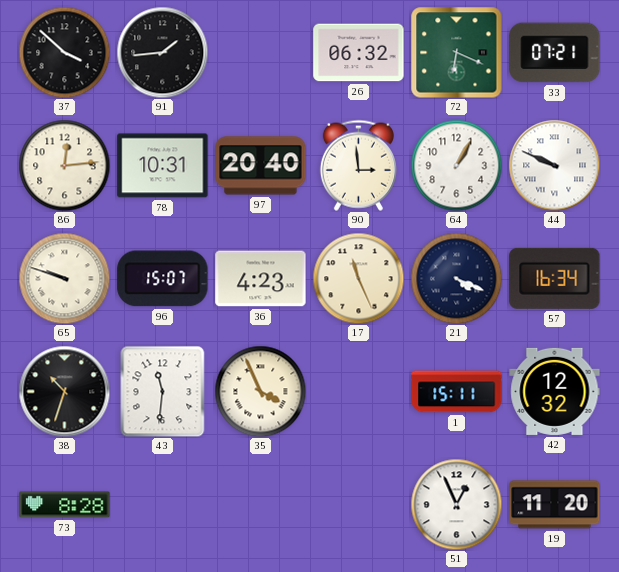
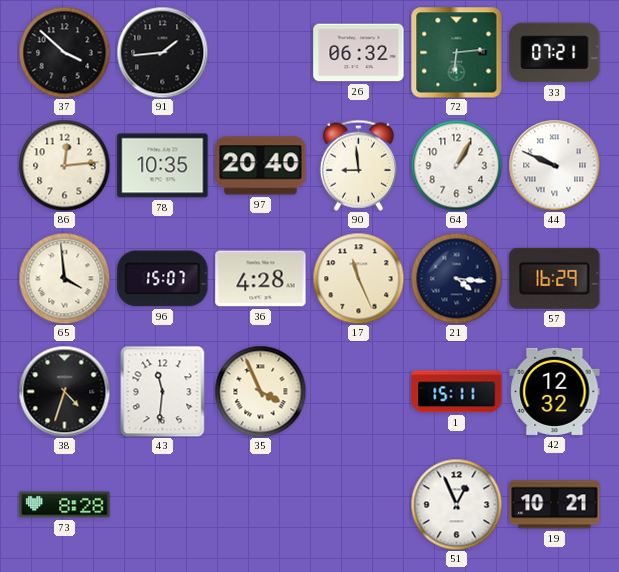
72: 6:19 -> 6:14
78: 10:31 -> 10:35
90: 2:59 -> 8:59
65: 9:48 -> 3:59
36: 4:23 -> 4:28
21: 4:19 -> 4:16
57: 16:34 -> 16:29
38: 10:33 -> 4:33
19: 11:20 -> 10:21
